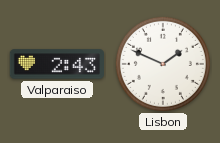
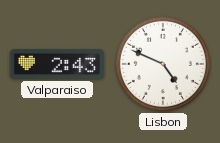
Lisbon: 1:49 -> 4:49
